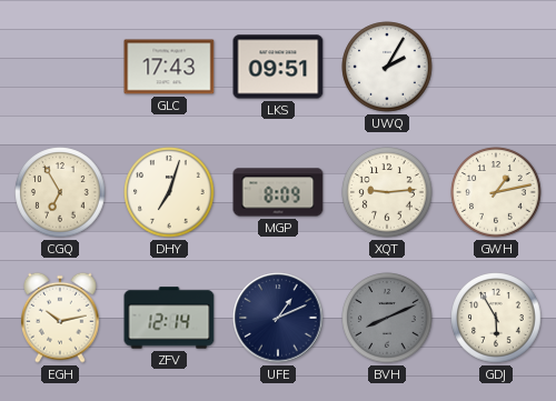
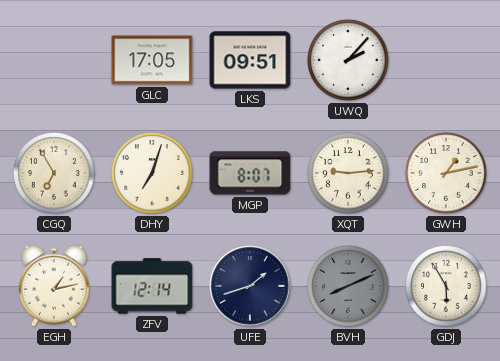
GLC: 17:43 -> 17:05
UWQ: 2:05 -> 2:07
MGP: 8:09 -> 8:07
EGH: 10:13 -> 1:13
UFE: 1:11 -> 1:42
